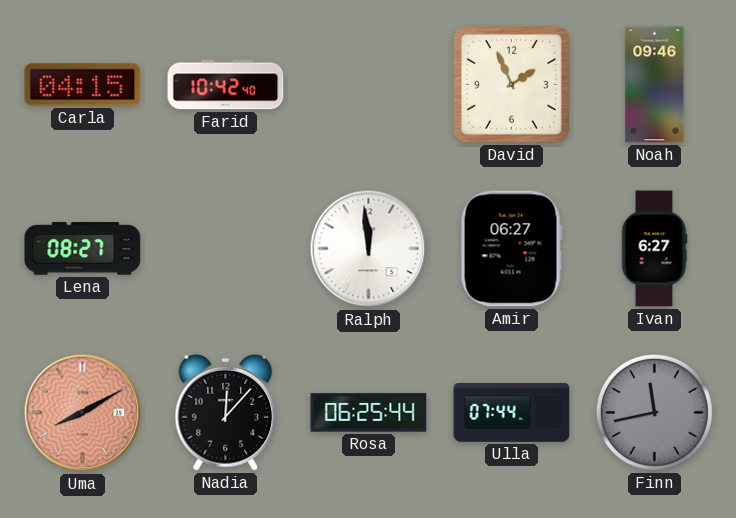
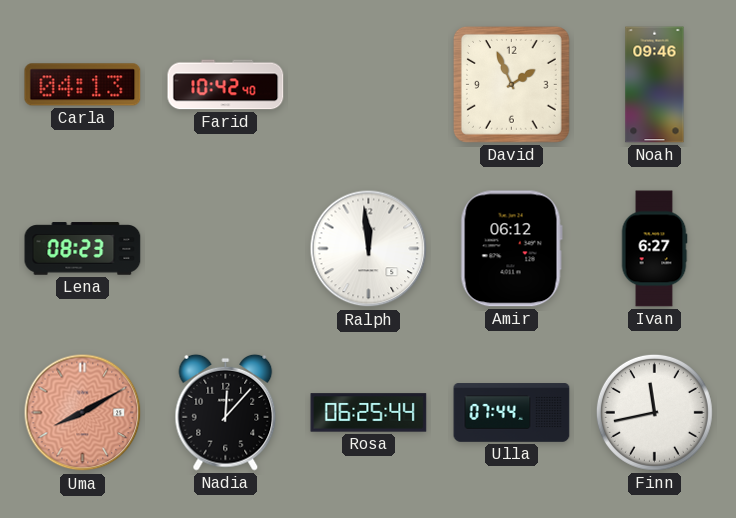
Carla: 04:15 -> 04:13
Lena: 08:27 -> 08:23
Amir: 06:27 -> 06:12
Finn dial: grey -> white
